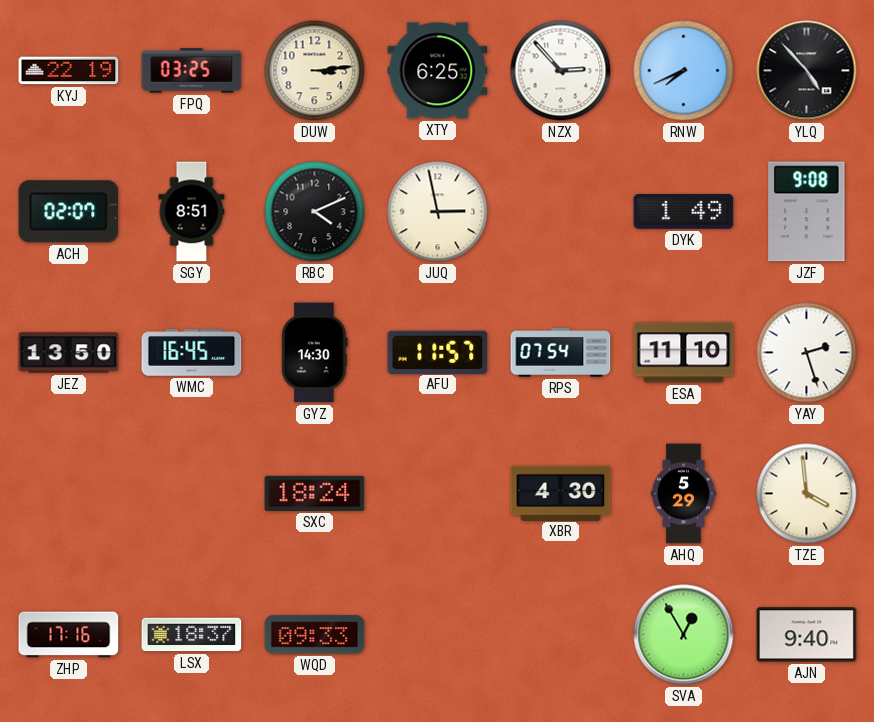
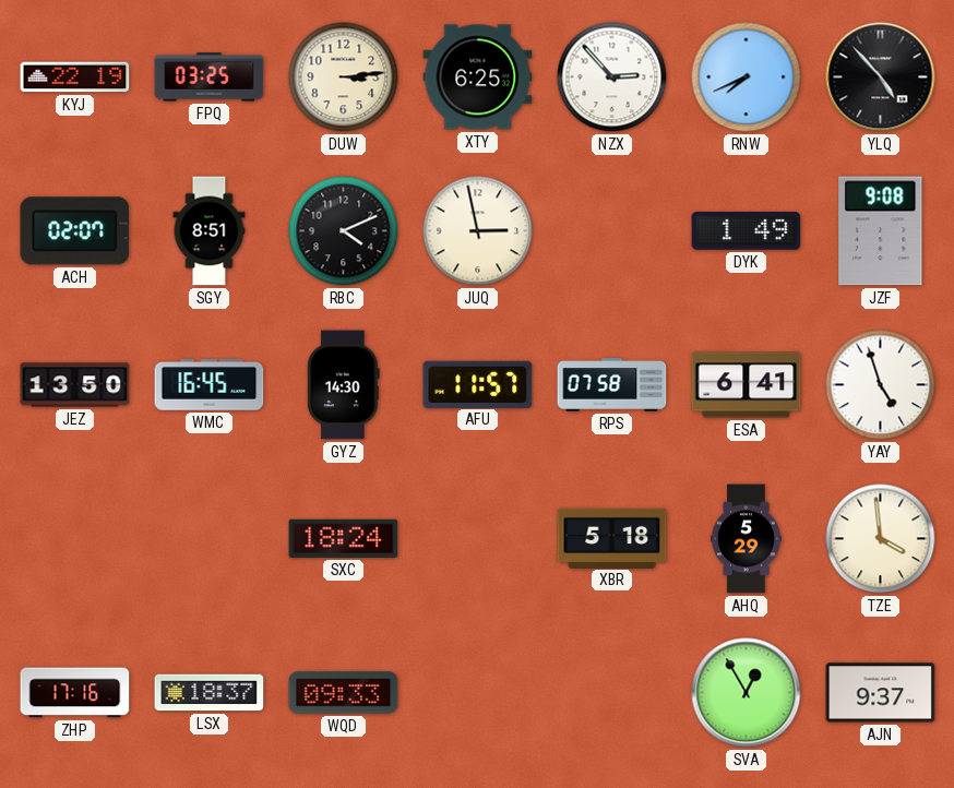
RPS: 07:54 -> 07:58
ESA: 11:10 -> 6:41
YAY: 2:27 -> 4:57
XBR: 4:30 -> 5:18
AJN: 9:40 -> 9:37
